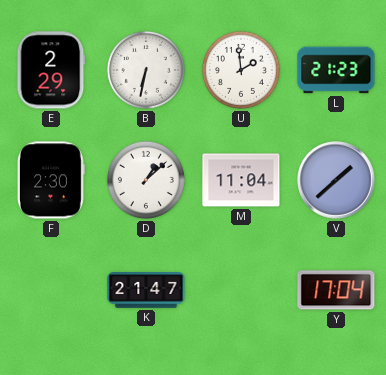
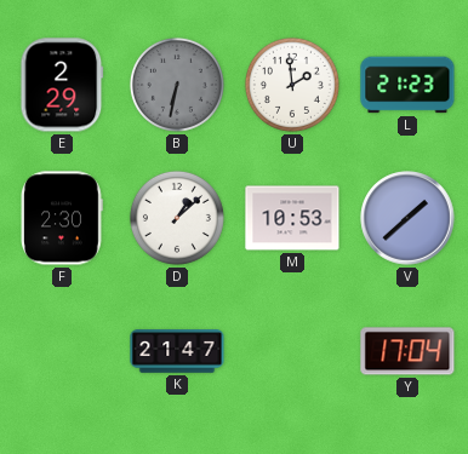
B dial: white -> grey
M: 11:04 -> 10:53
